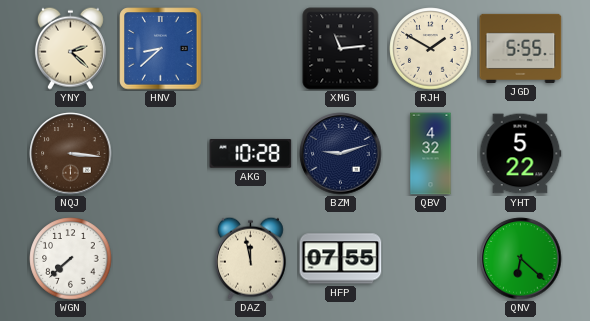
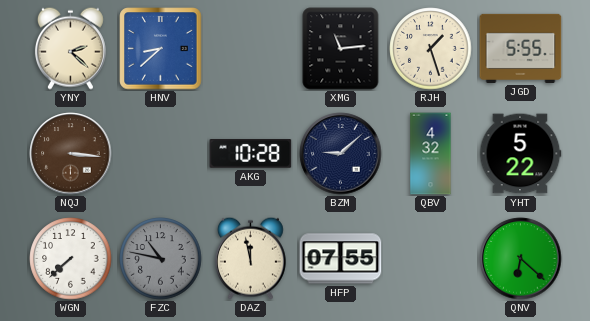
RJH: 1:50 -> 1:27
BZM: 9:12 -> 9:08
FZC: none -> 10:47
